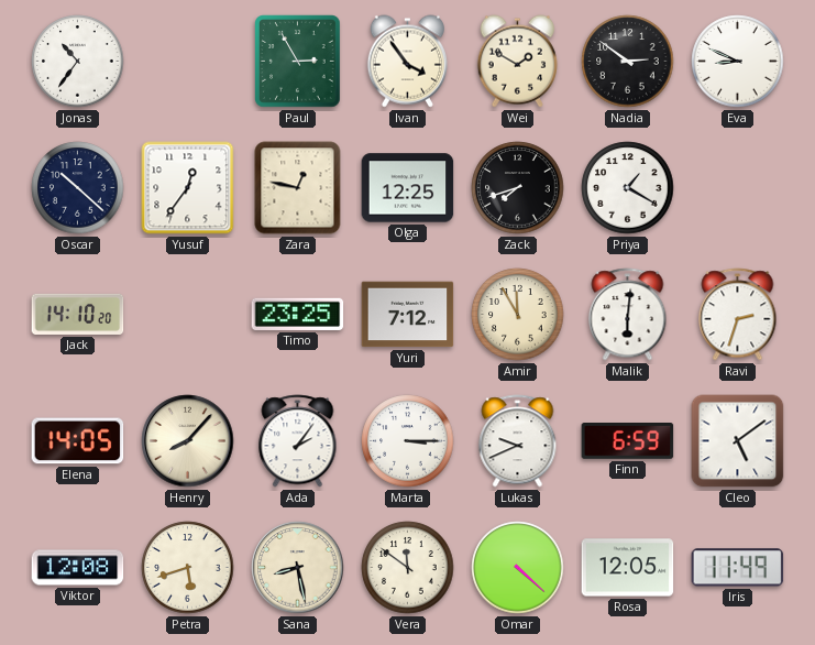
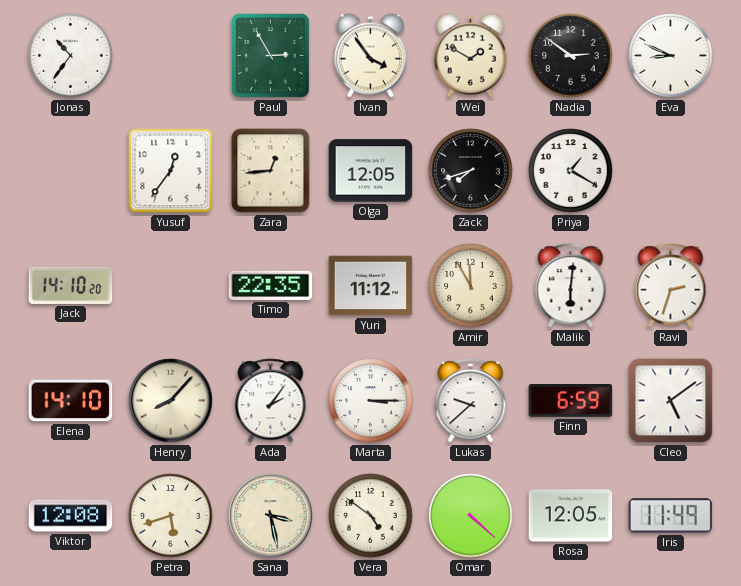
Oscar: 10:22 -> none
Zara: 12:47 -> 12:44
Olga: 12:25 -> 12:05
Timo: 23:25 -> 22:35
Yuri: 7:12 -> 11:12
Elena: 14:05 -> 14:10
Lukas: 9:41 -> 9:38
Sana: 8:28 -> 3:28
Vera: 11:51 -> 4:51
